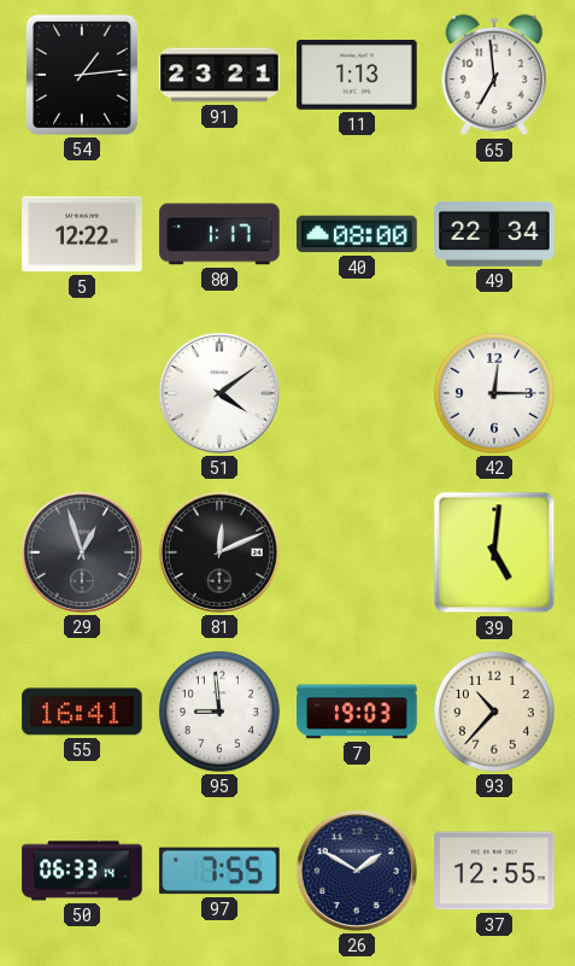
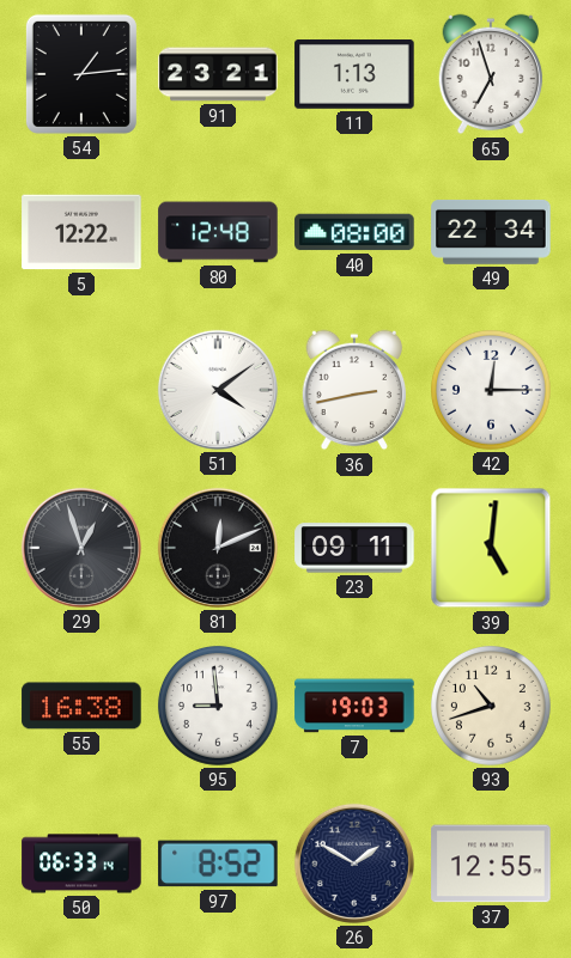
65: 6:59 -> 6:57
80: 1:17 -> 12:48
36: none -> 2:43
23: none -> 09:11
55: 16:41 -> 16:38
93: 10:37 -> 10:42
97: 7:55 -> 8:52
